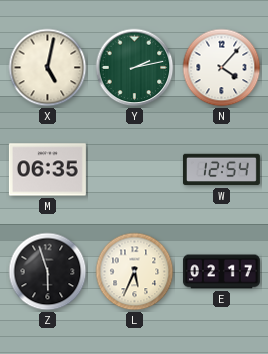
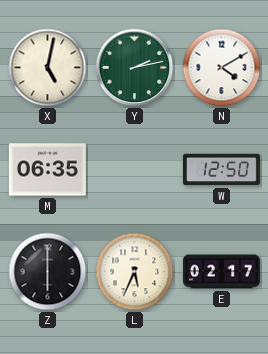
N: 4:07 -> 4:10
W: 12:54 -> 12:50
Z: 5:57 -> 6:00
